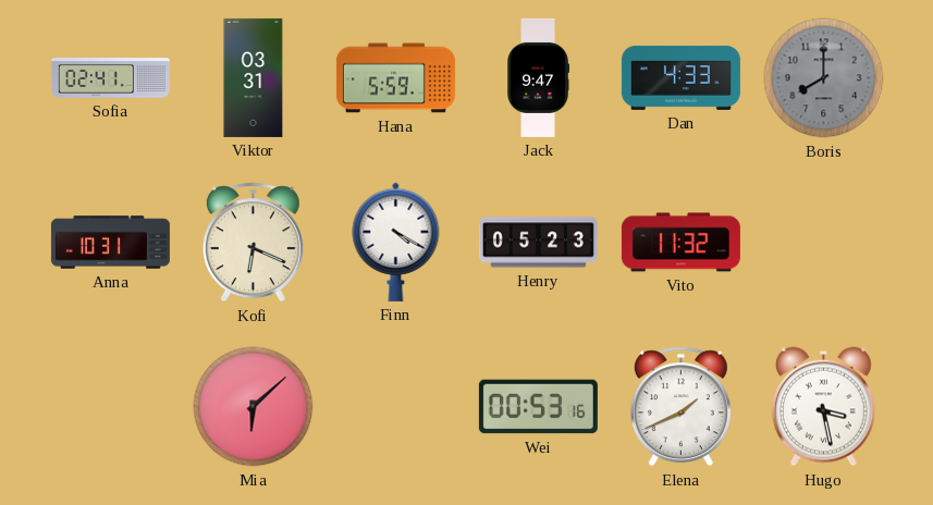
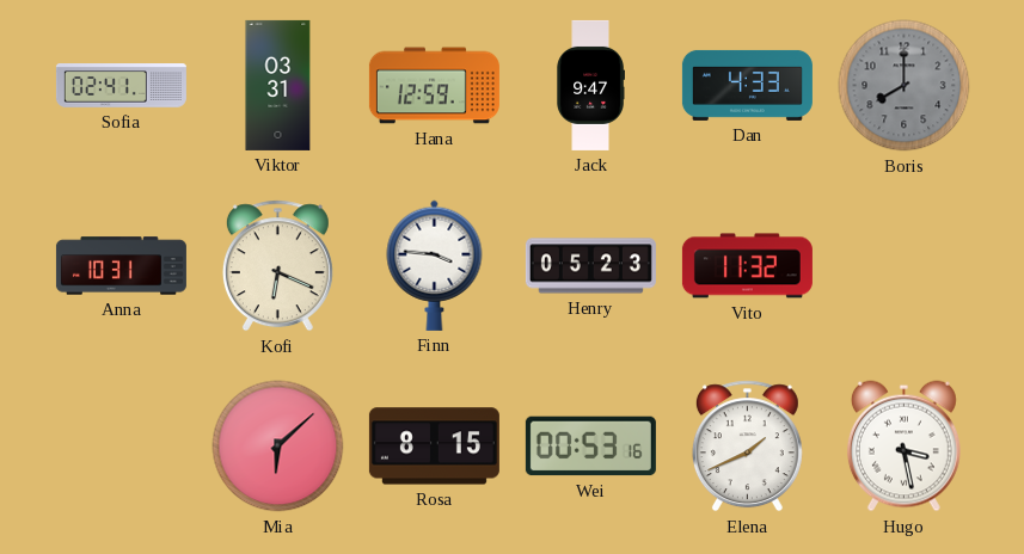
Hana: 5:59 -> 12:59
Finn: 4:20 -> 3:46
Rosa: none -> 8:15
